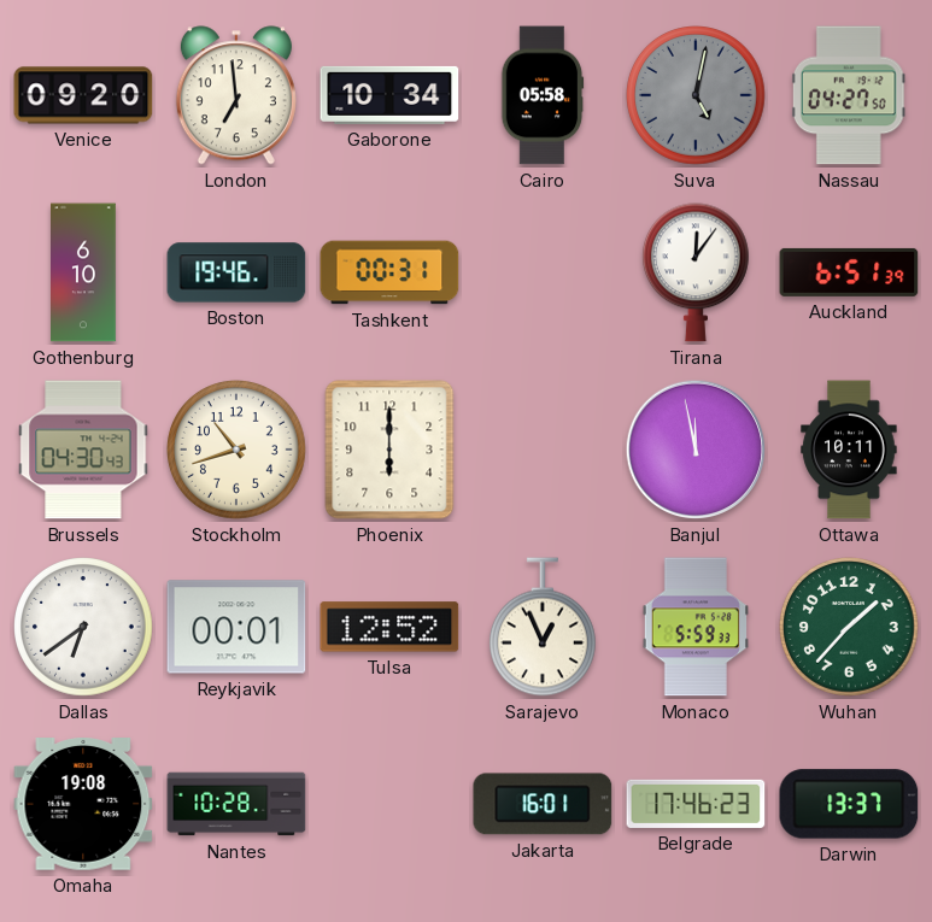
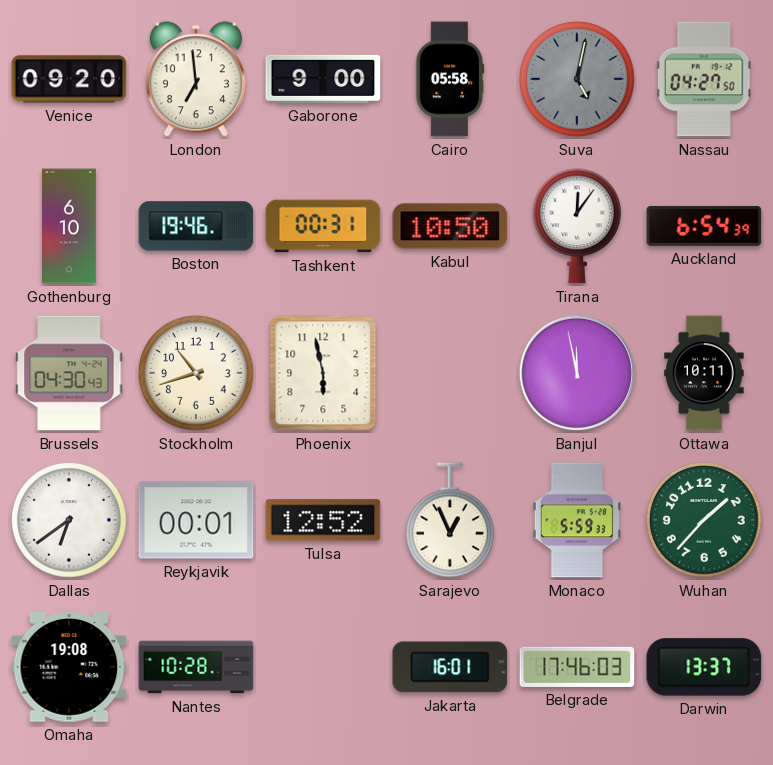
Gaborone: 10:34 -> 9:00
Kabul: none -> 10:50
Auckland: 6:51 -> 6:54
Phoenix: 6:00 -> 5:58
Belgrade: 17:46:23 -> 17:46:03
